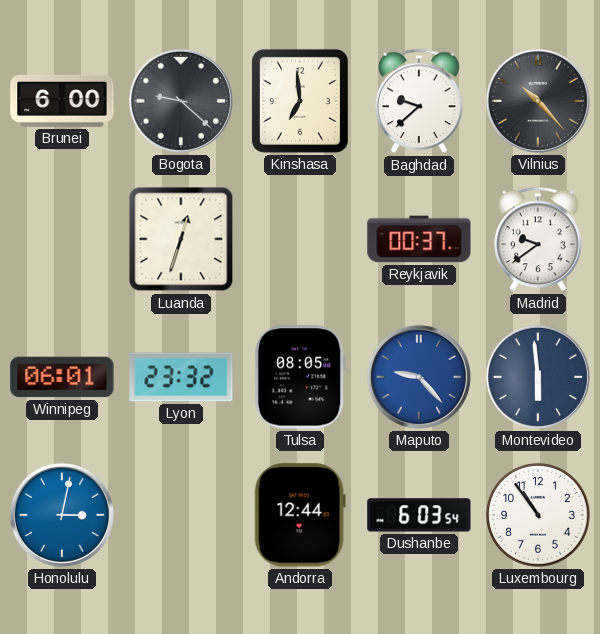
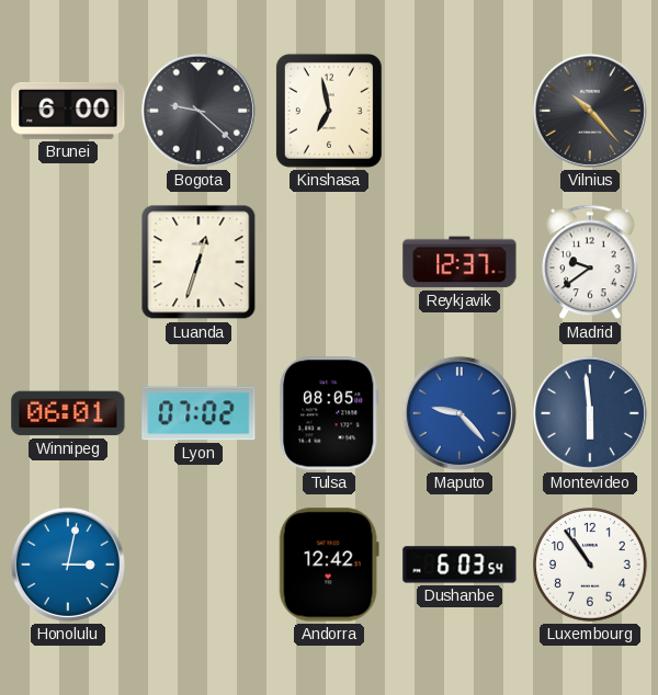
Kinshasa: 6:59 -> 6:58
Baghdad: 9:38 -> none
Reykjavik: 00:37 -> 12:37
Lyon: 23:32 -> 07:02
Andorra: 12:44 -> 12:42
